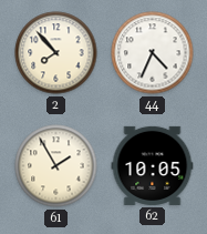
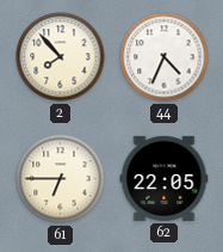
61: 1:55 -> 6:45
62: 10:05 -> 22:05
